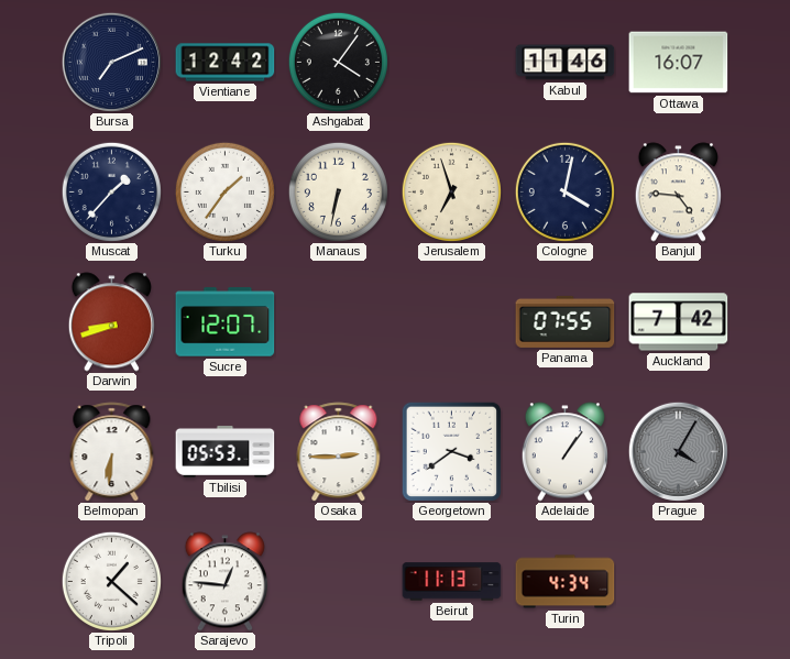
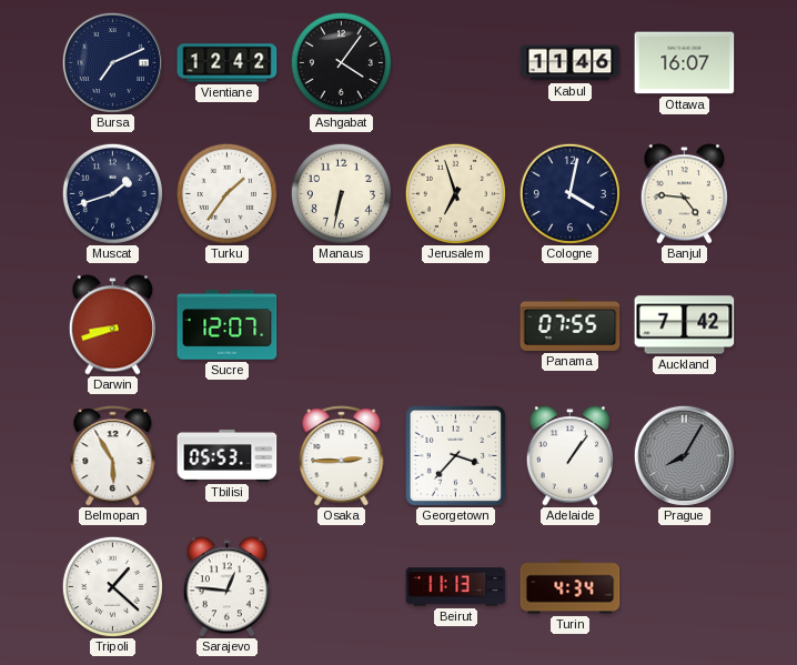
Muscat: 1:37 -> 1:42
Belmopan: 6:31 -> 5:55
Georgetown: 3:39 -> 3:37
Prague: 4:05 -> 8:05
